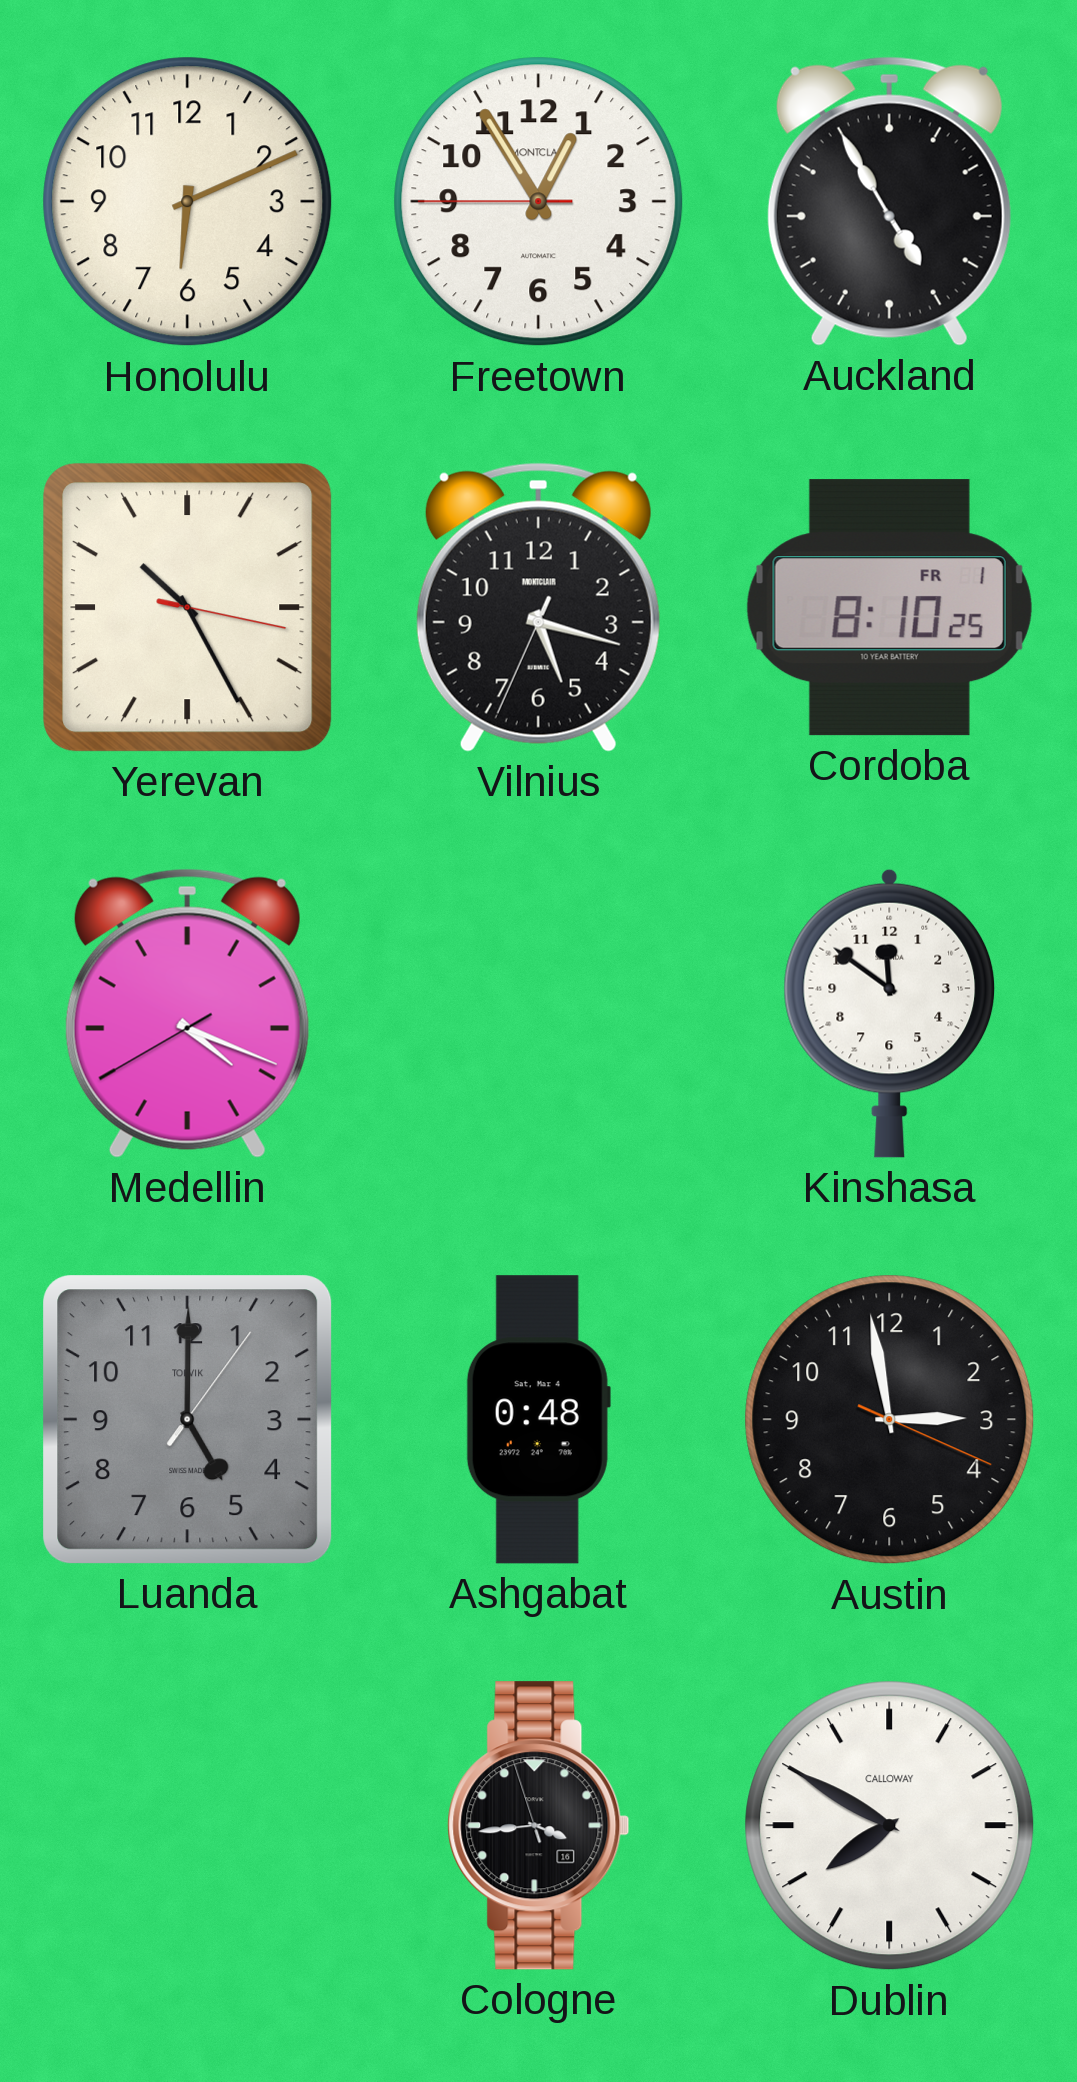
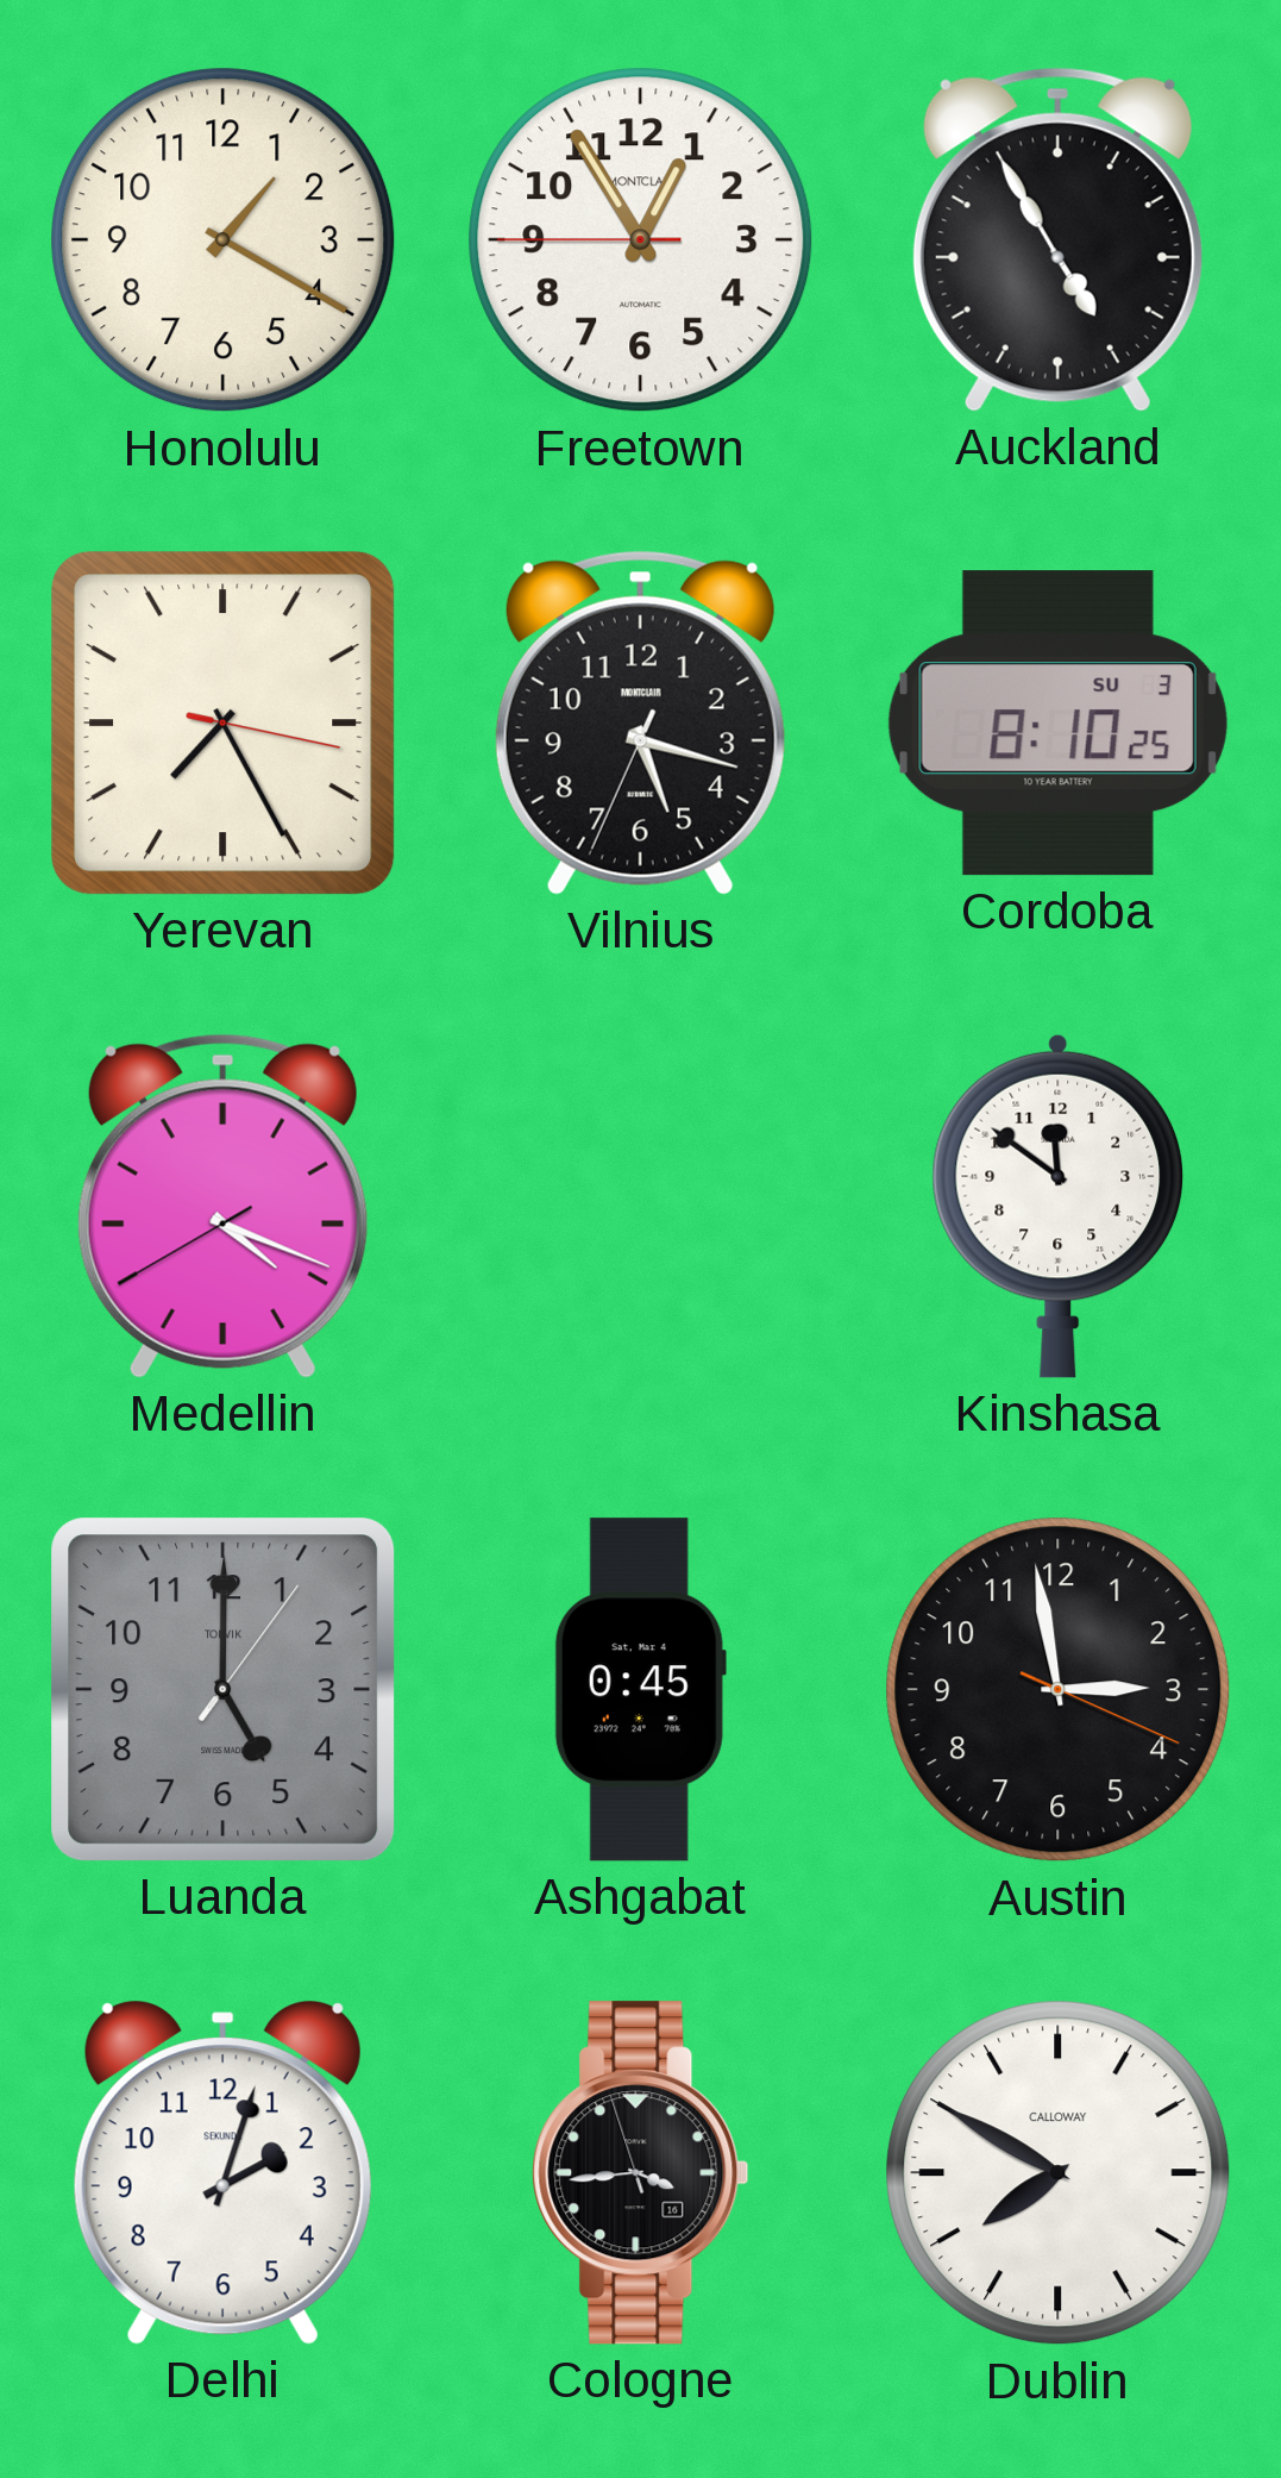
Honolulu: 6:11 -> 1:20
Yerevan: 10:25 -> 7:25
Cordoba date: FR 1 -> SU 3
Ashgabat: 0:48 -> 0:45
Delhi: none -> 2:03
